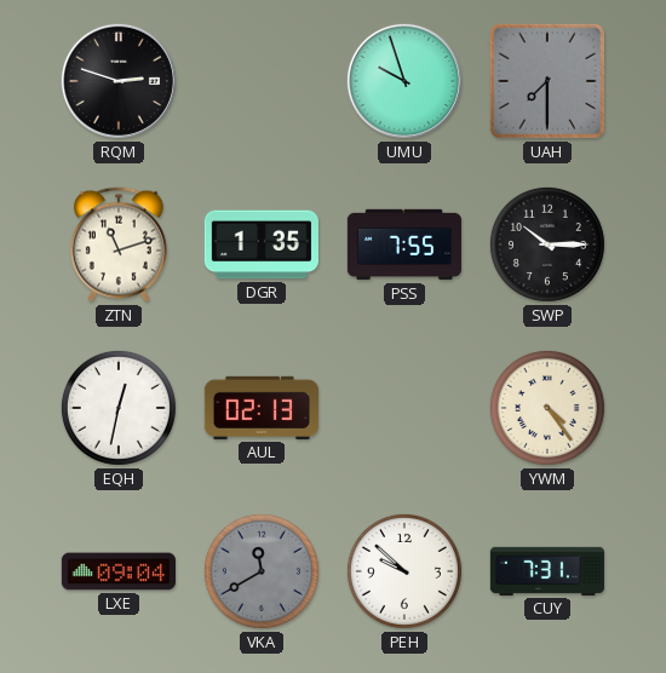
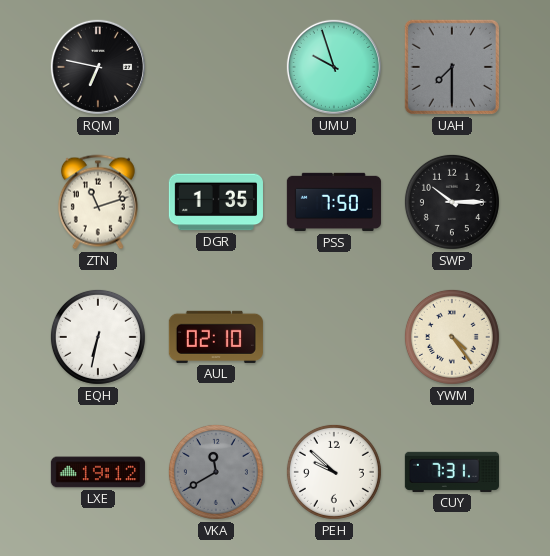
RQM: 2:48 -> 6:47
PSS: 7:55 -> 7:50
EQH: 12:32 -> 6:32
AUL: 02:13 -> 02:10
LXE: 09:04 -> 19:12
